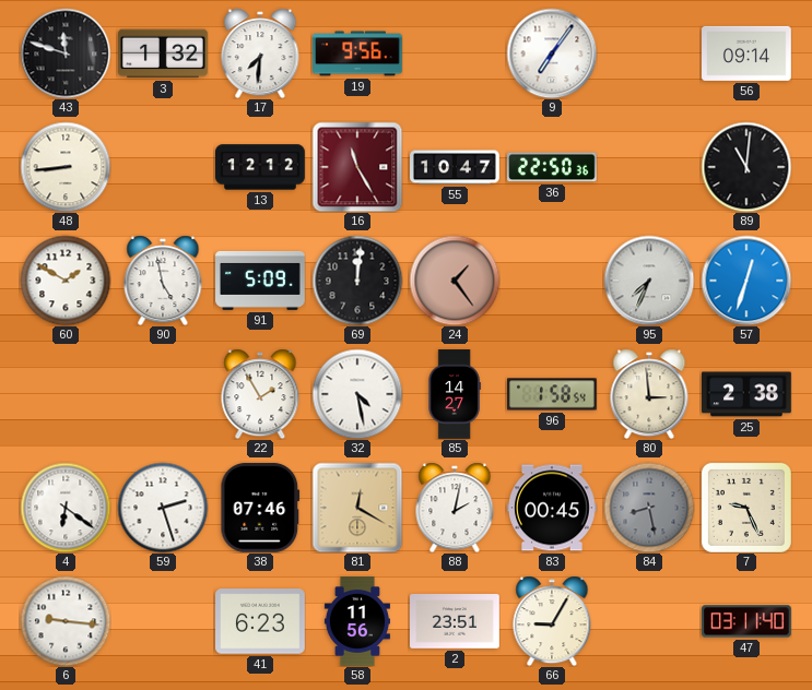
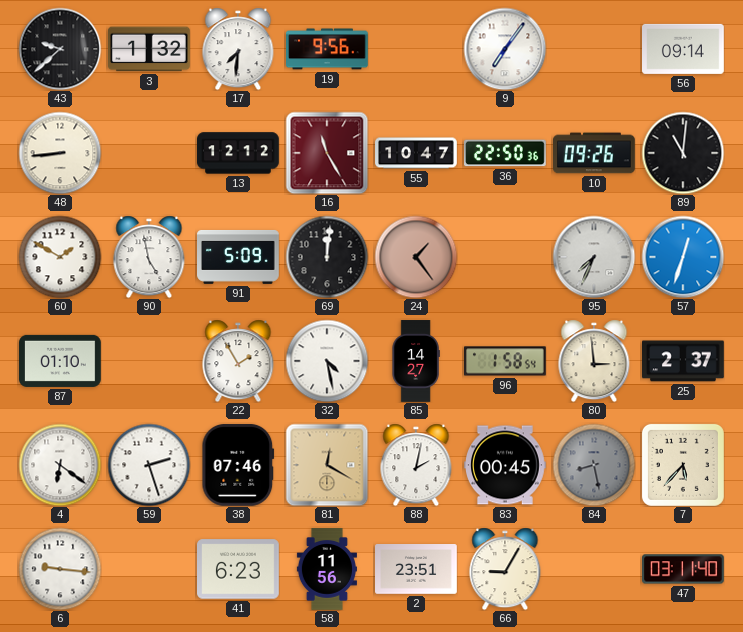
43: 11:48 -> 9:38
10: none -> 09:26
87: none -> 01:10
25: 2:38 -> 2:37
7: 9:26 -> 5:37
